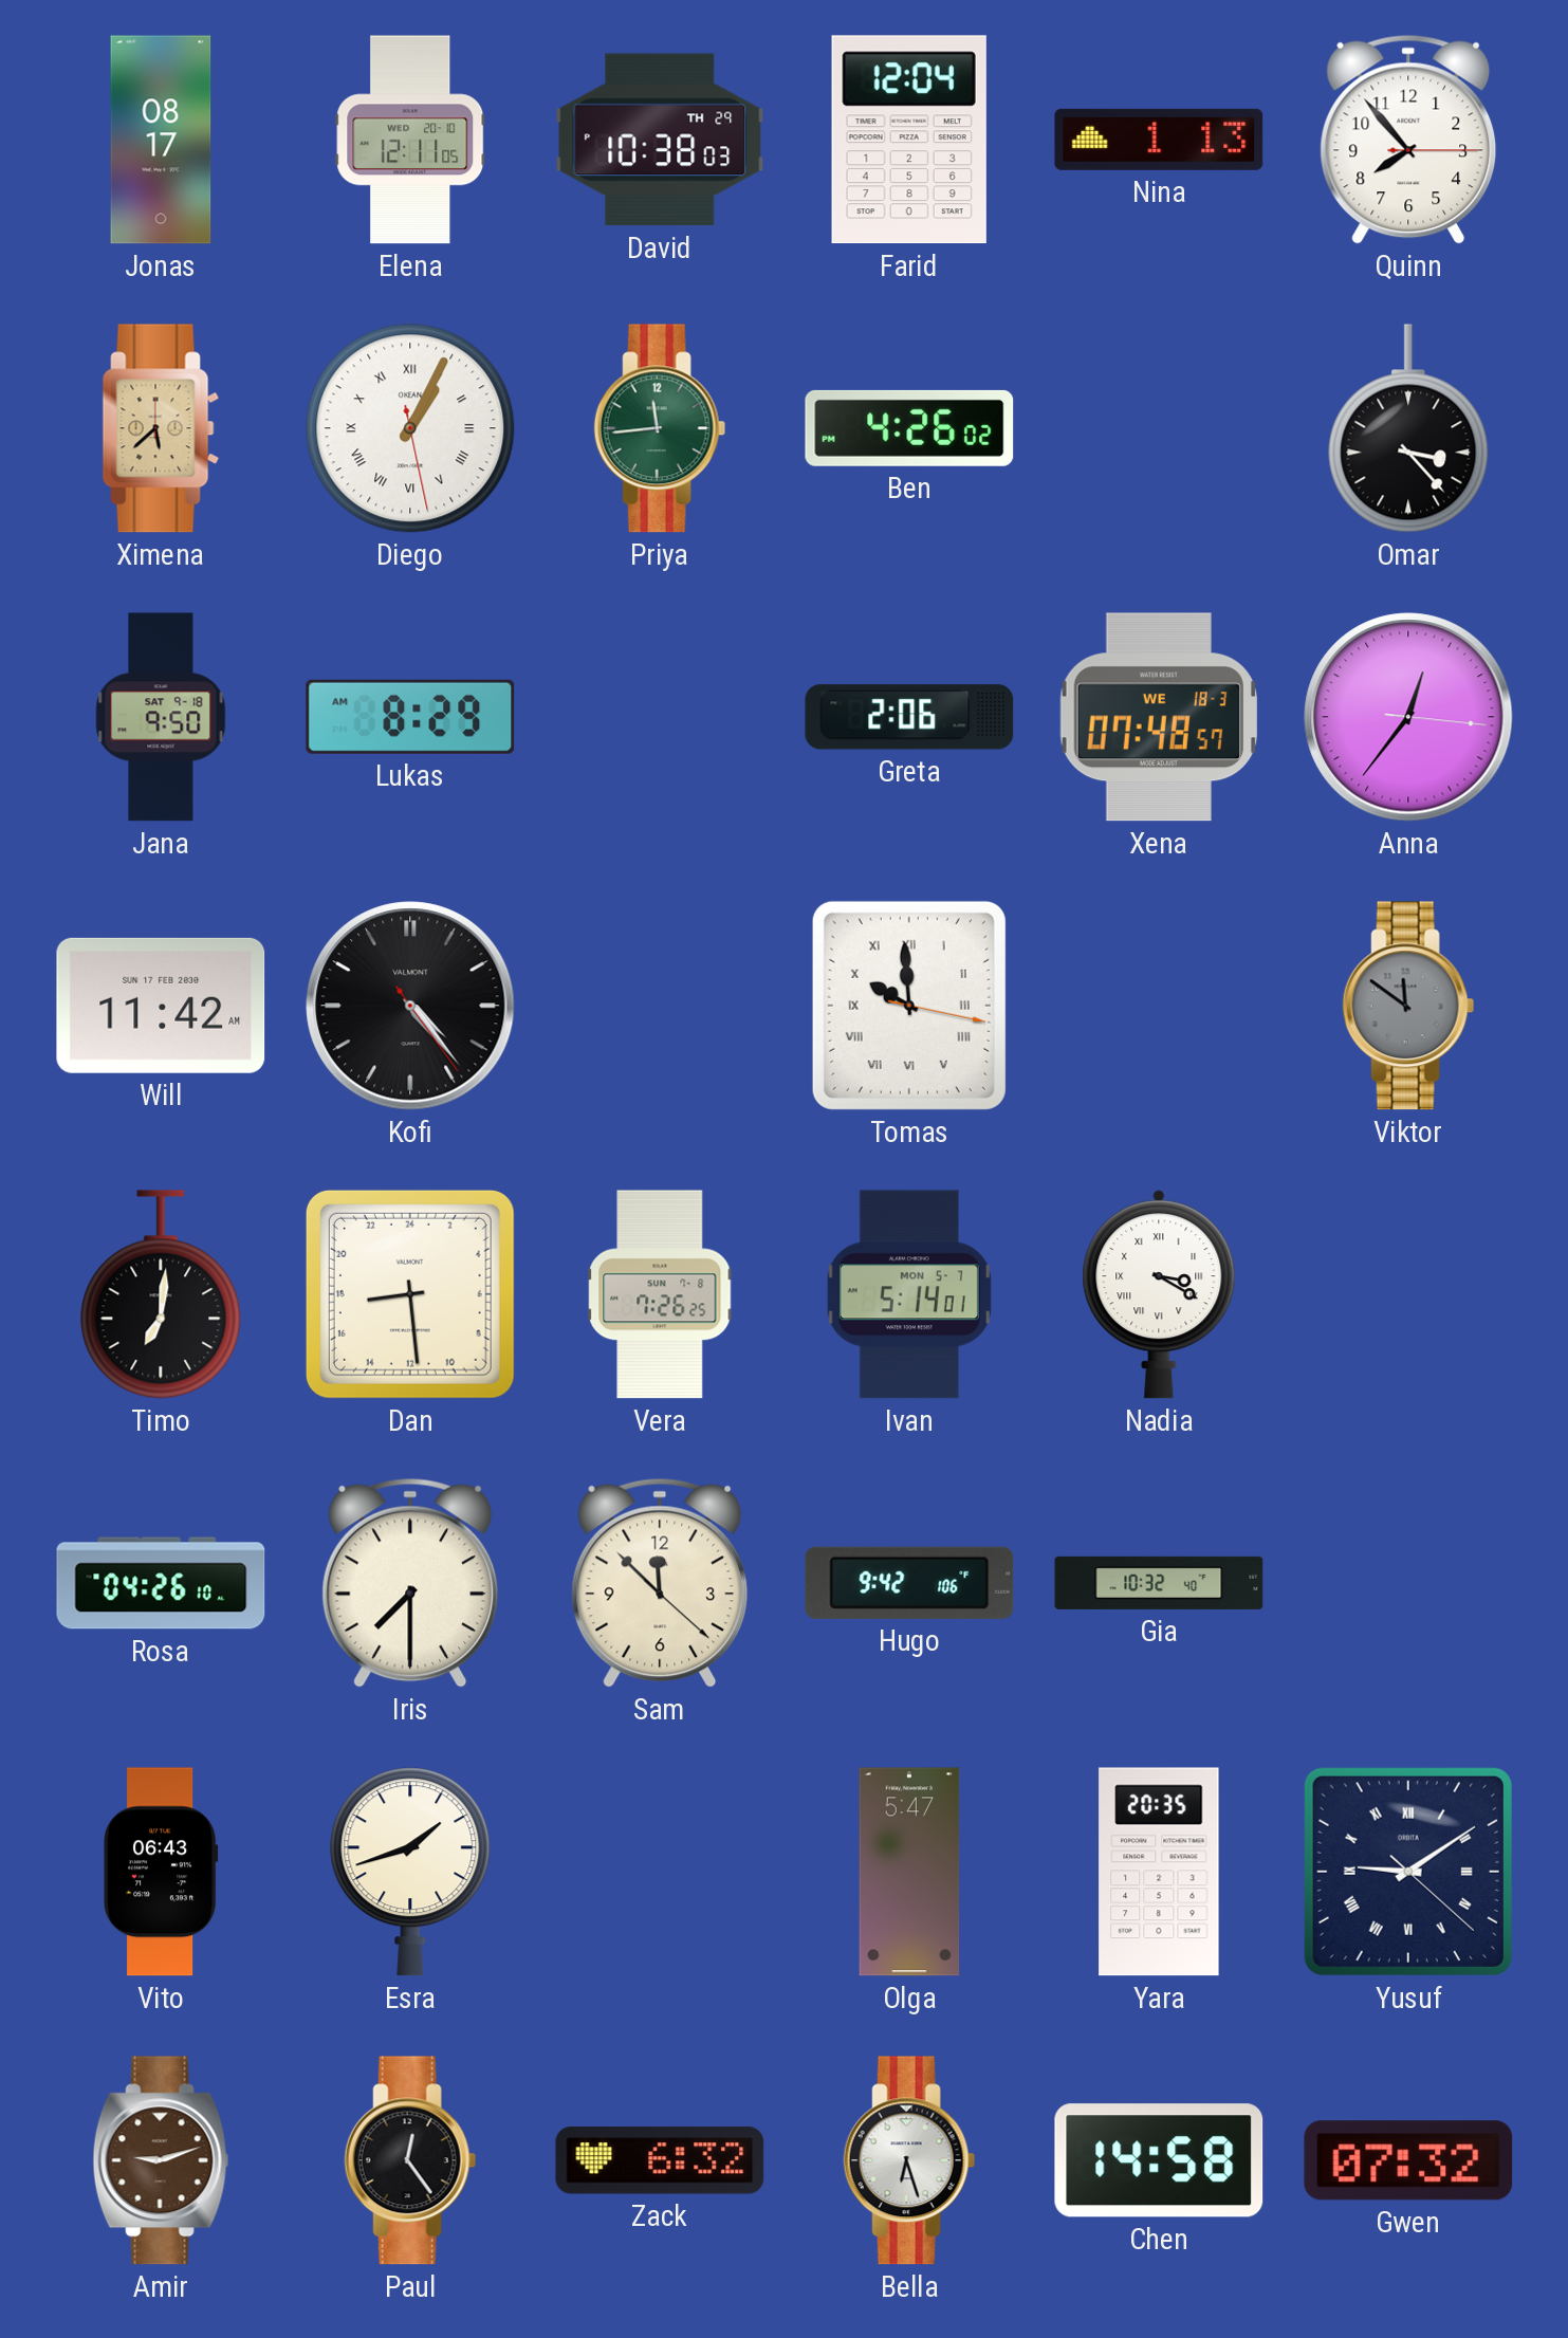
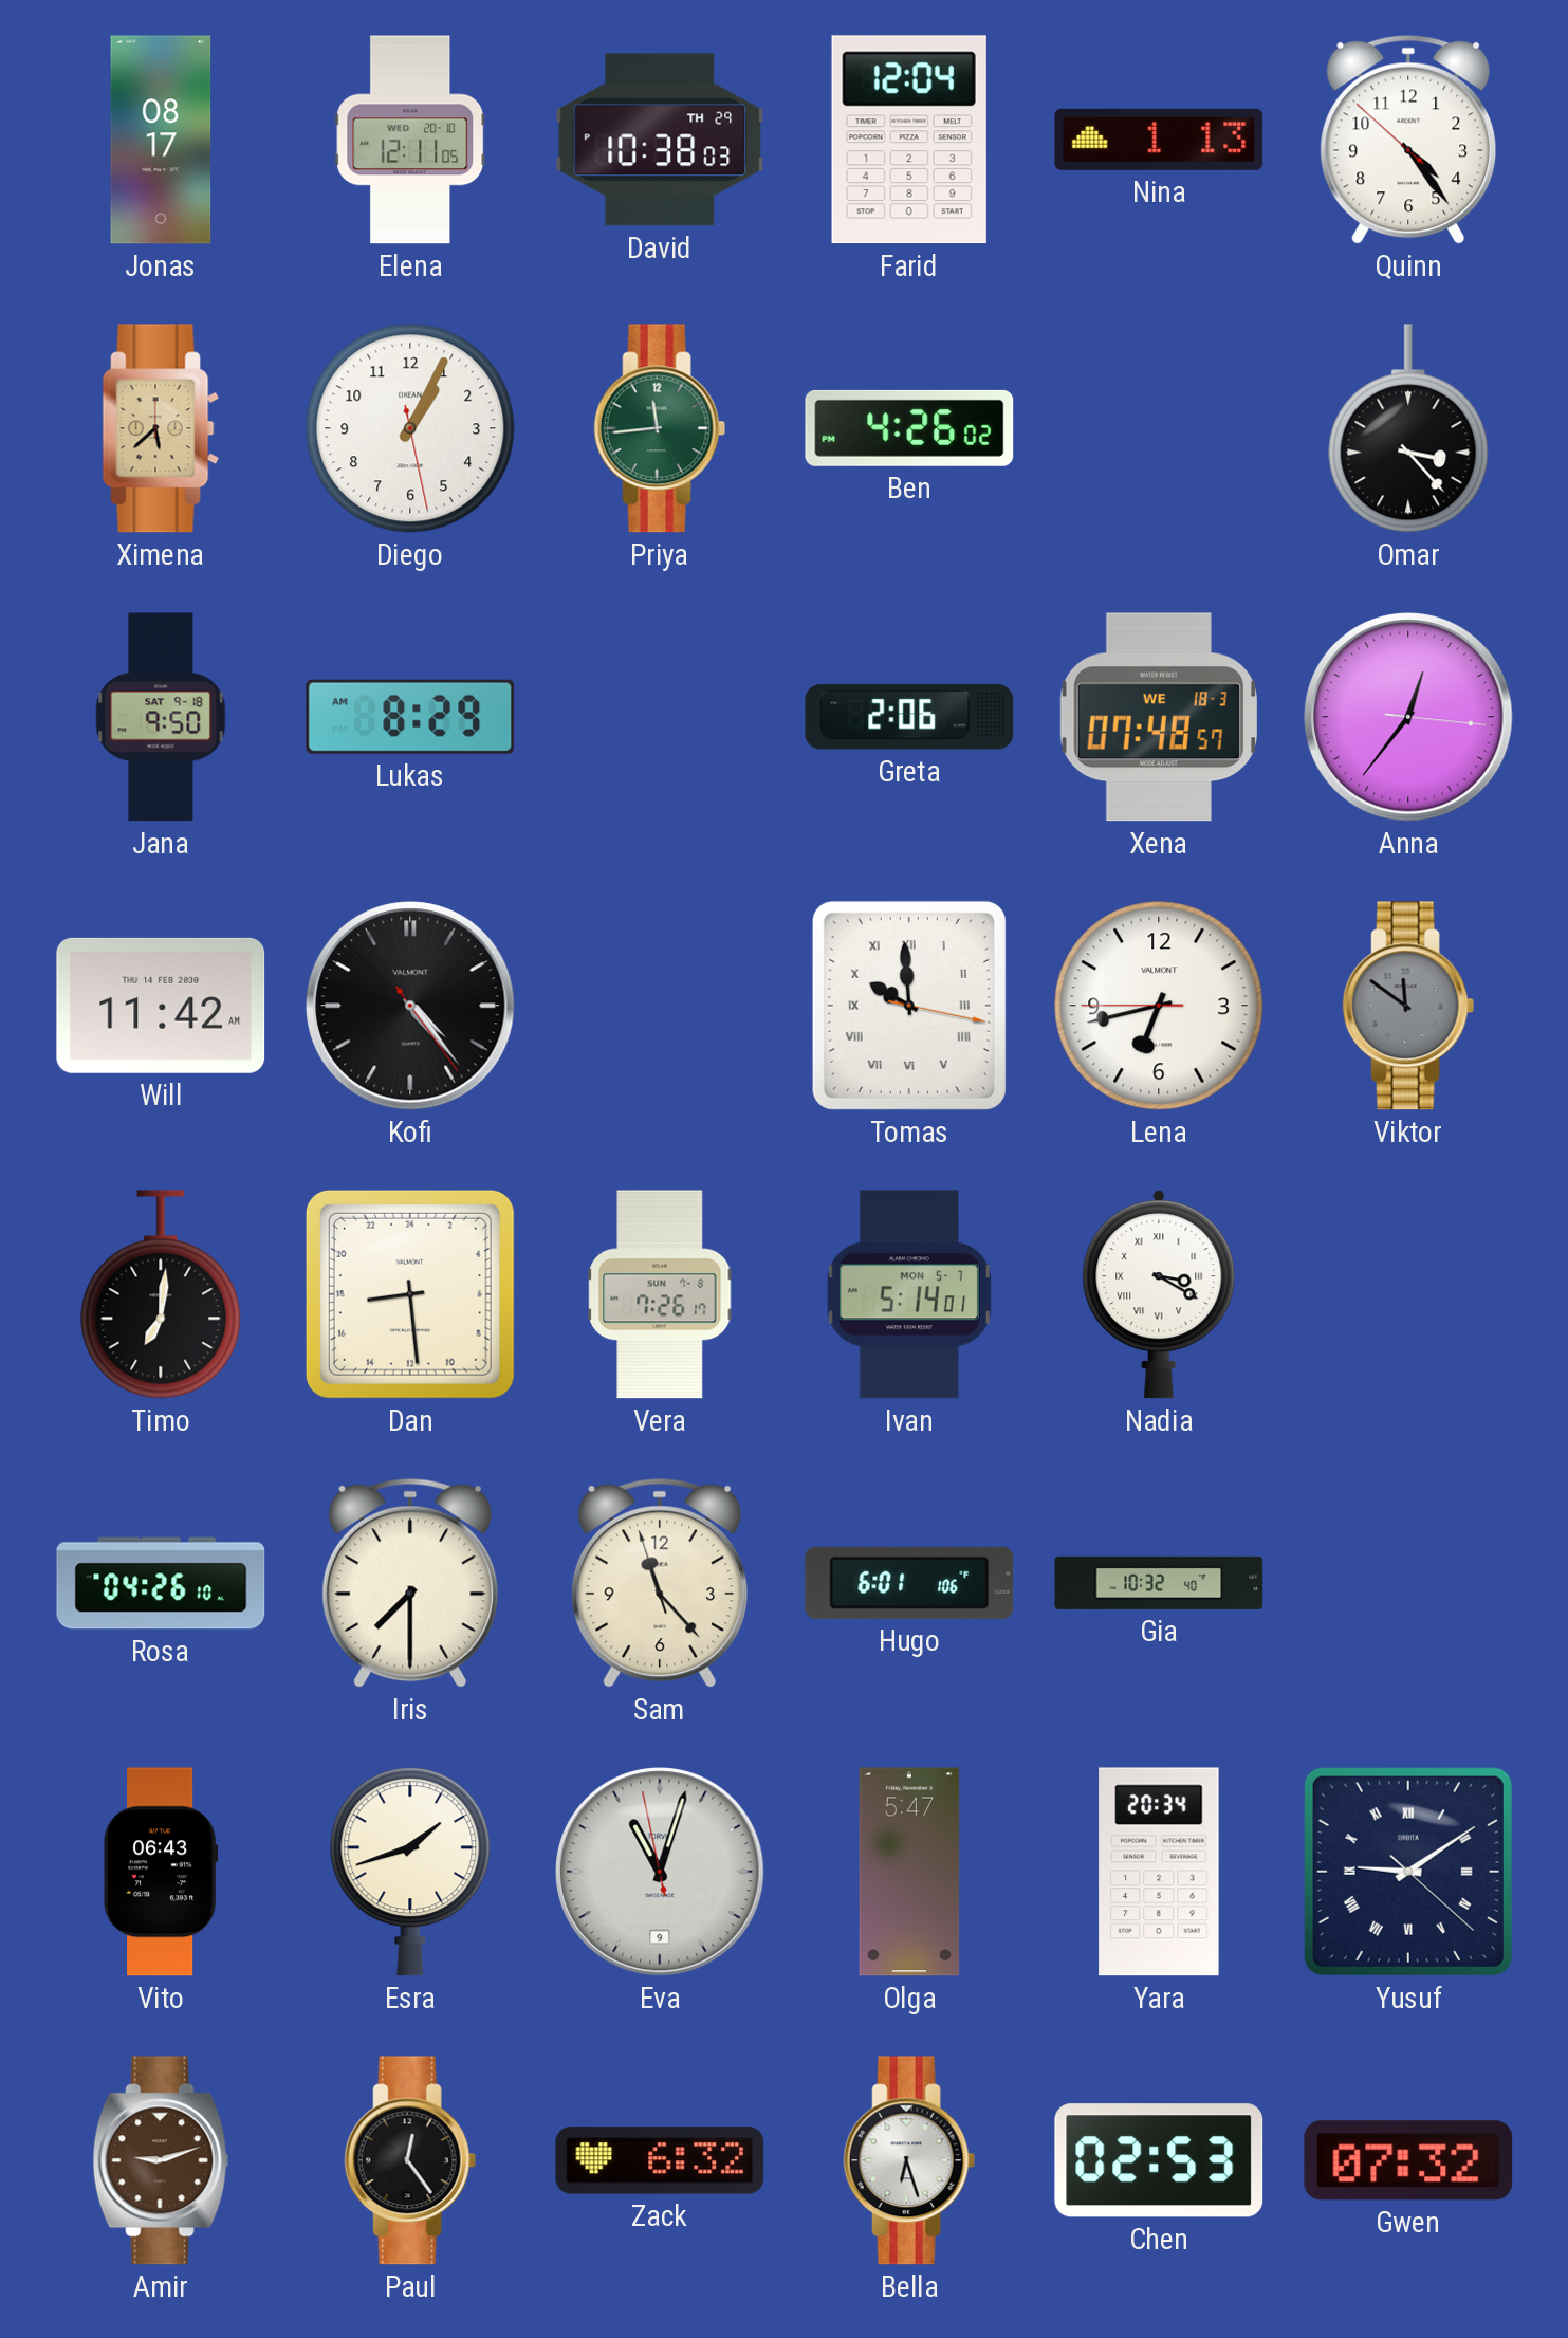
Quinn: 7:53 -> 4:23
Diego numerals: Roman -> Arabic
Will date: SUN 17 FEB 2030 -> THU 14 FEB 2030
Lena: none -> 6:42
Vera: 7:26:25 -> 7:26:17
Sam: 11:52 -> 11:22
Hugo: 9:42 -> 6:01
Eva: none -> 11:02
Yara: 20:35 -> 20:34
Chen: 14:58 -> 02:53
